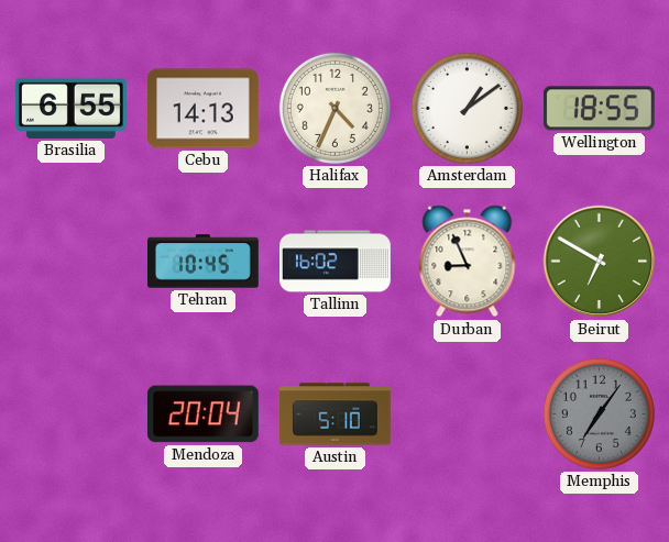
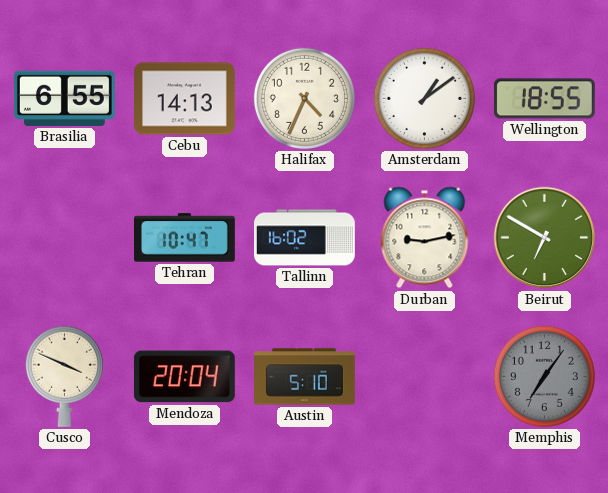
Tehran: 10:45 -> 10:47
Durban: 8:56 -> 9:13
Cusco: none -> 3:49
